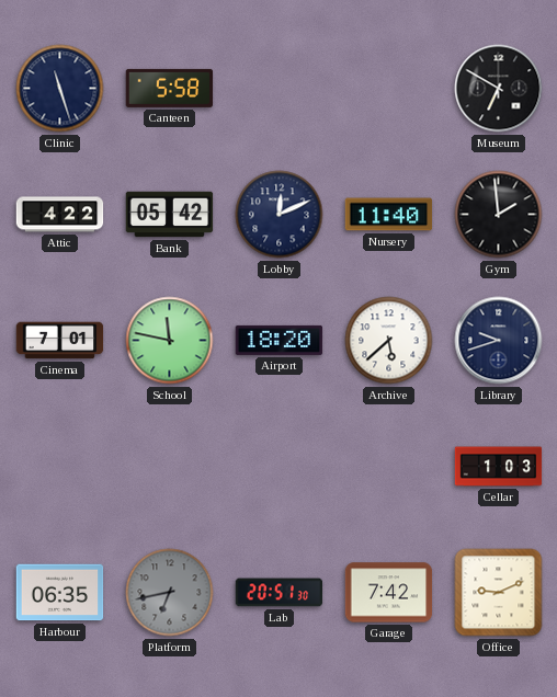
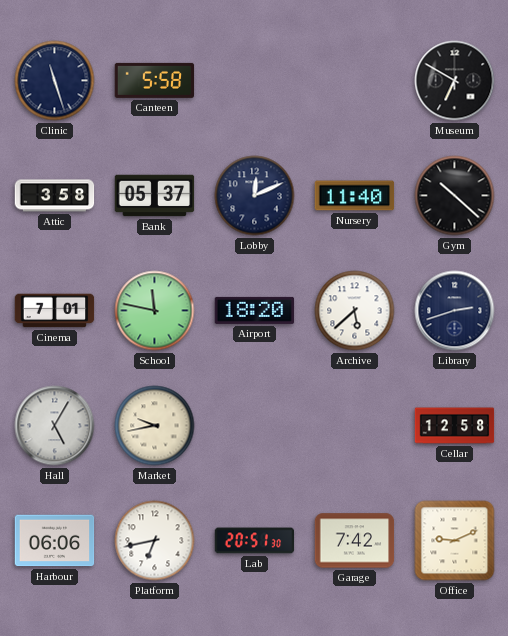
Attic: 4:22 -> 3:58
Bank: 05:42 -> 05:37
Gym: 1:59 -> 10:22
Library: 9:42 -> 2:42
Hall: none -> 5:05
Market: none -> 9:43
Cellar: 1:03 -> 12:58
Harbour: 06:35 -> 06:06
Platform dial: grey -> white
